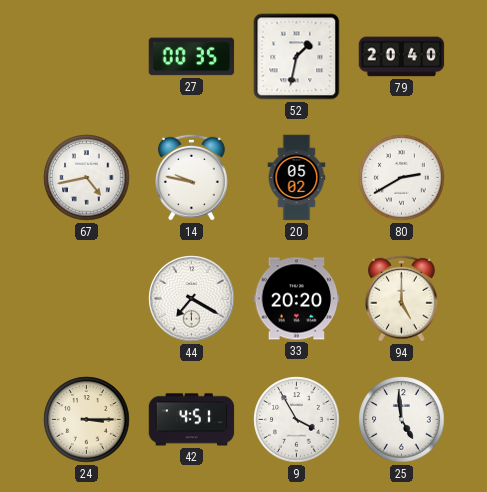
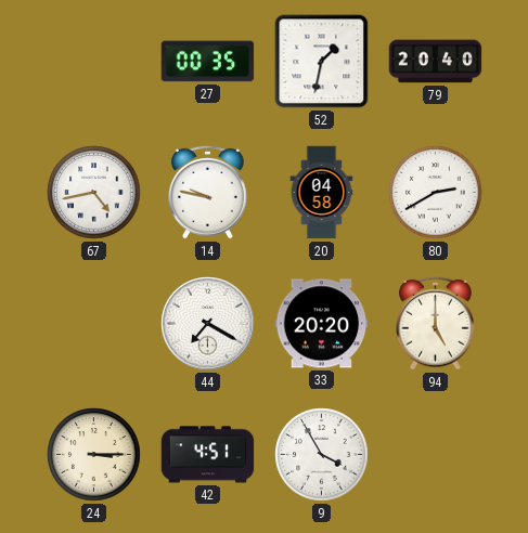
20: 05:02 -> 04:58
25: 4:59 -> none
